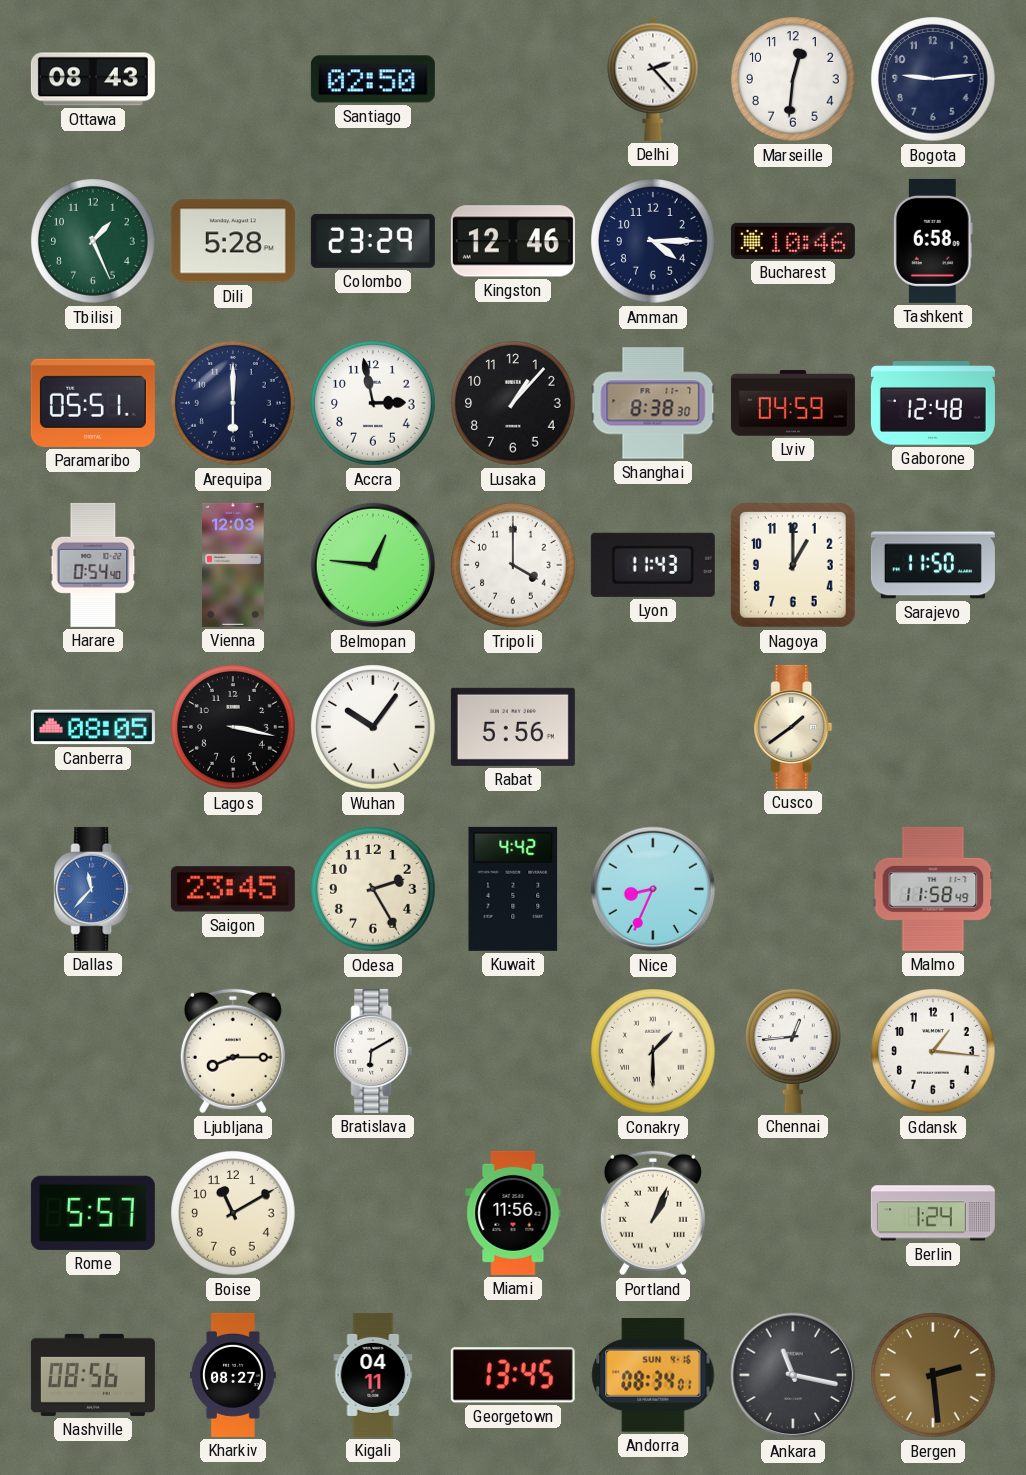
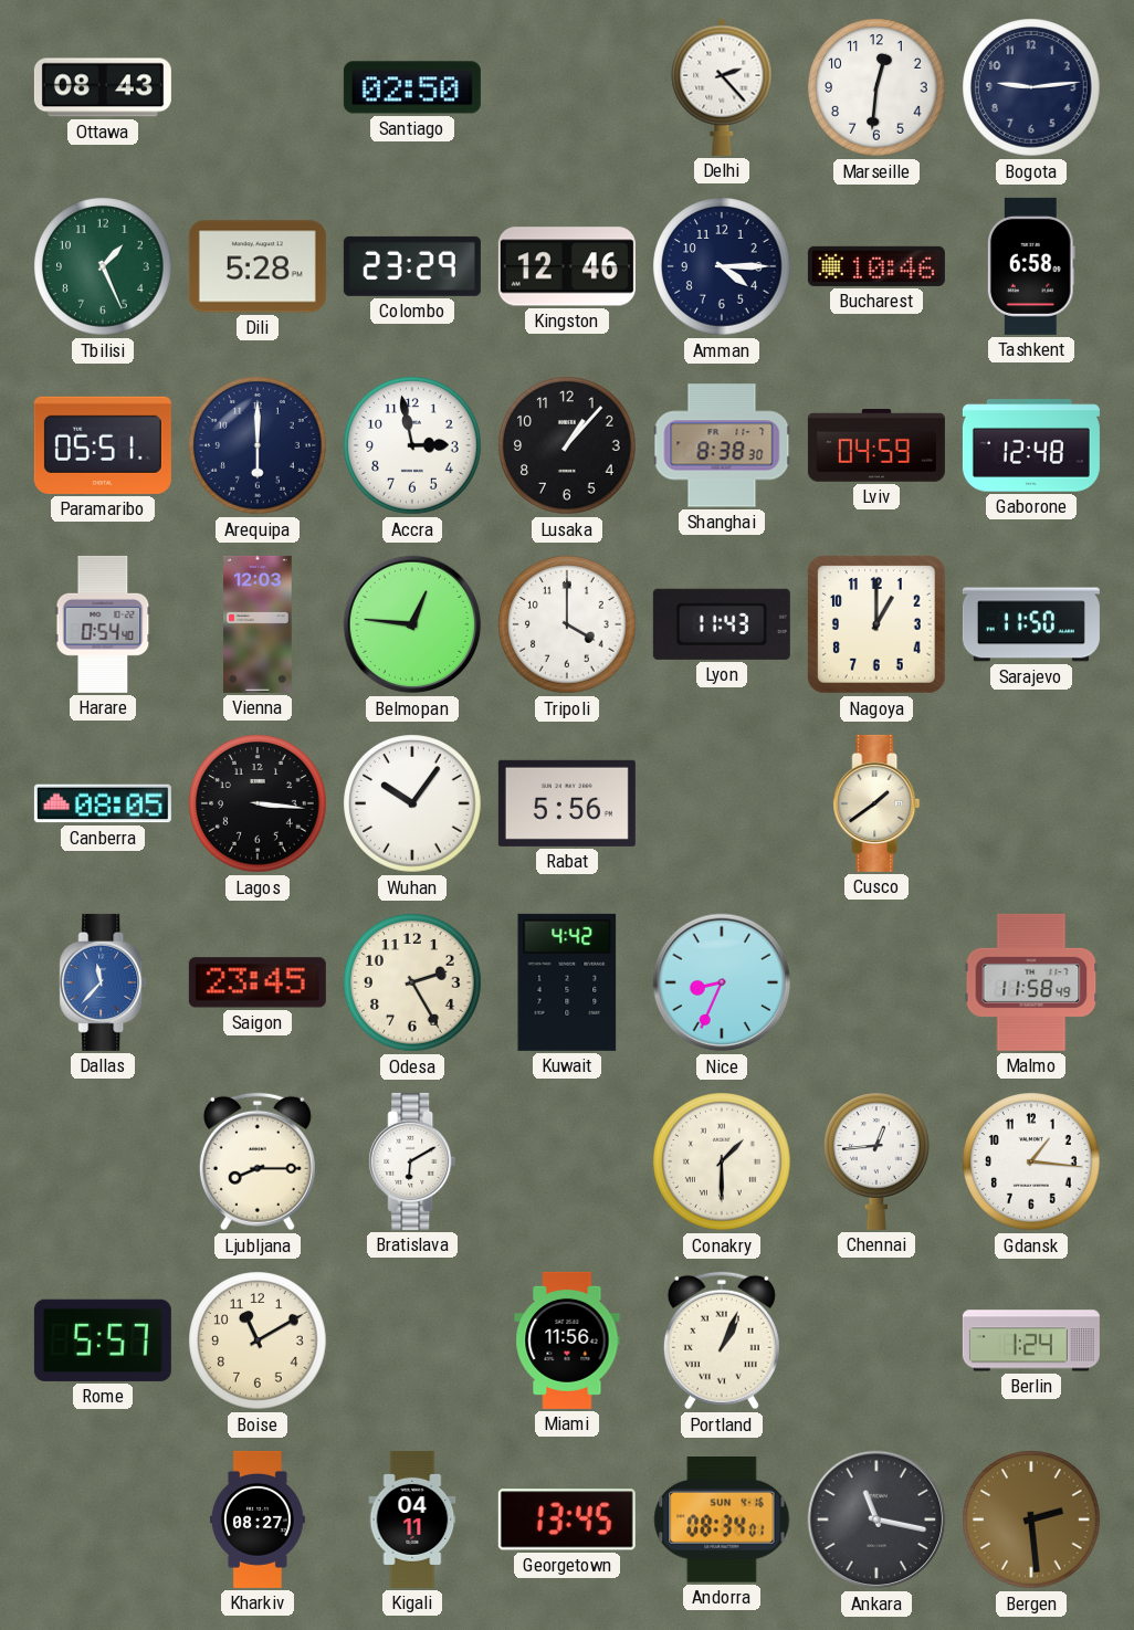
Lagos: 3:17 -> 3:16
Nashville: 08:56 -> none
